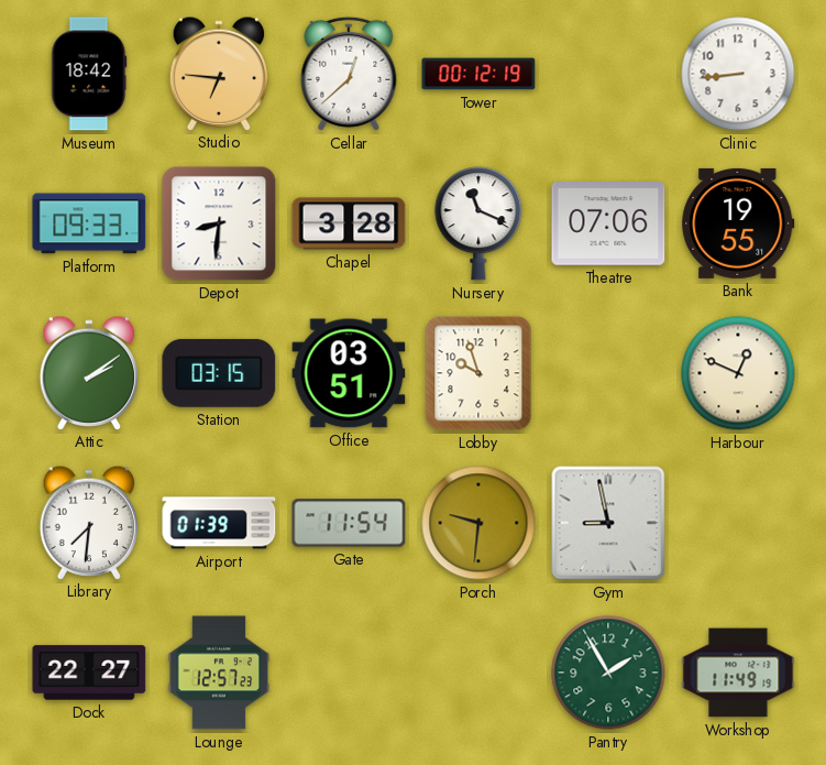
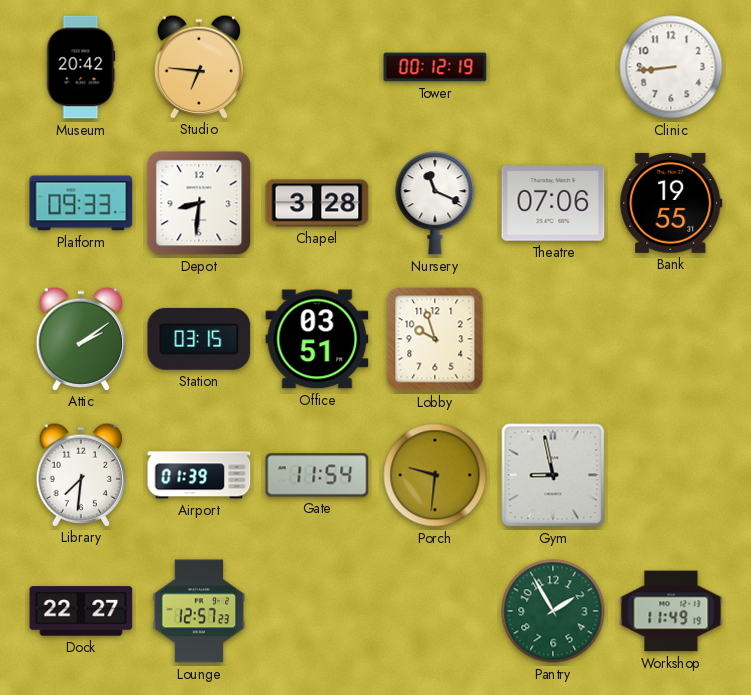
Museum: 18:42 -> 20:42
Cellar: 12:38 -> none
Harbour: 12:49 -> none
